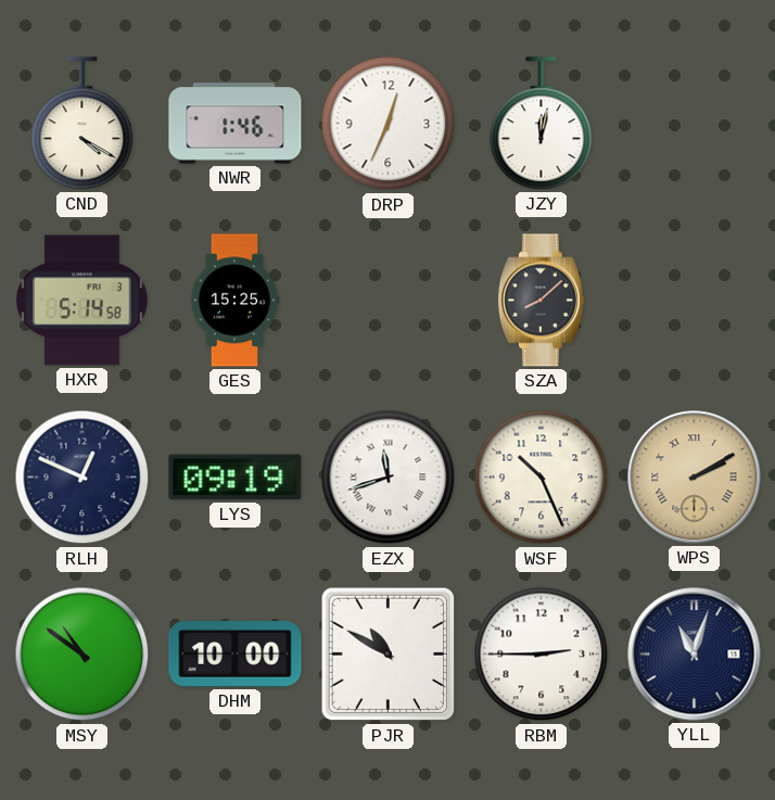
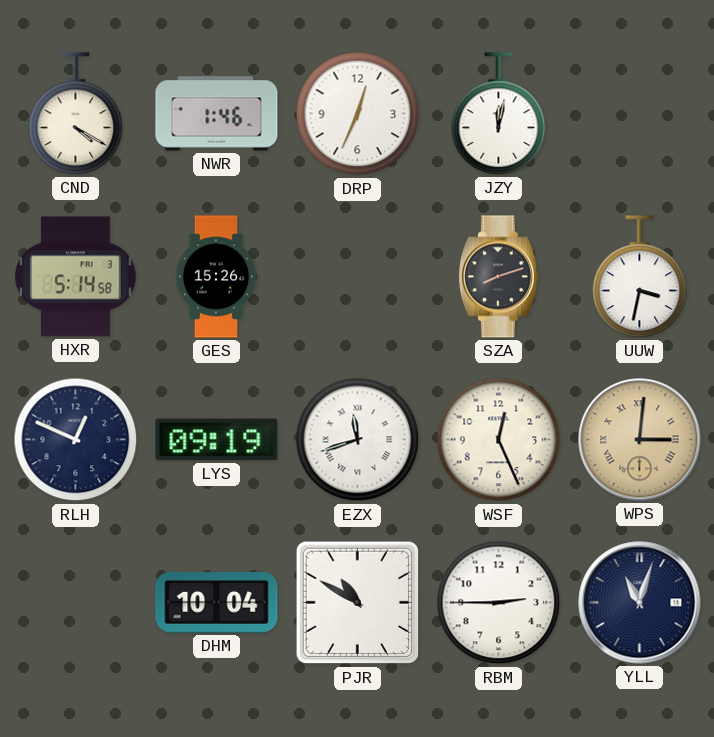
GES: 15:25 -> 15:26
SZA: 8:08 -> 8:12
UUW: none -> 3:32
WSF: 10:26 -> 12:26
WPS: 2:10 -> 3:01
MSY: 10:51 -> none
DHM: 10:00 -> 10:04
